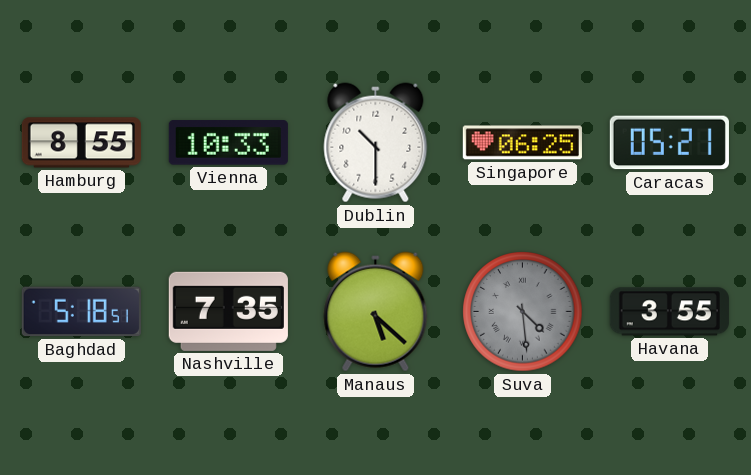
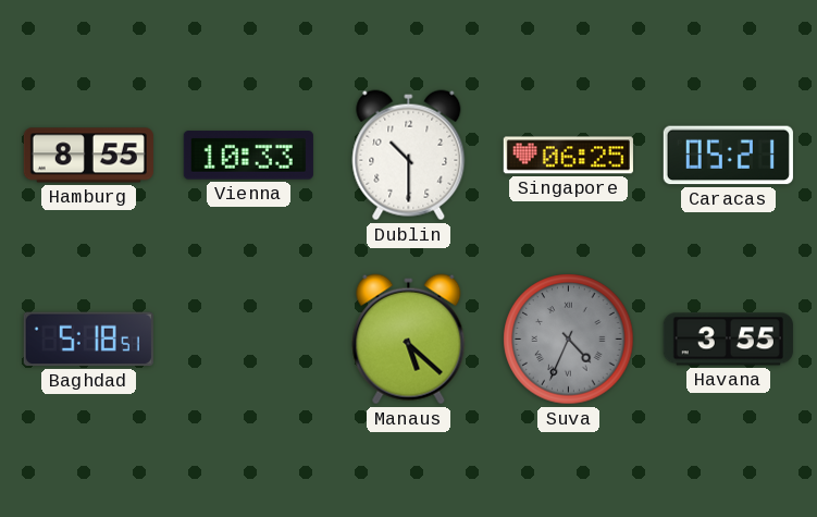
Nashville: 7:35 -> none
Suva: 4:29 -> 4:34
